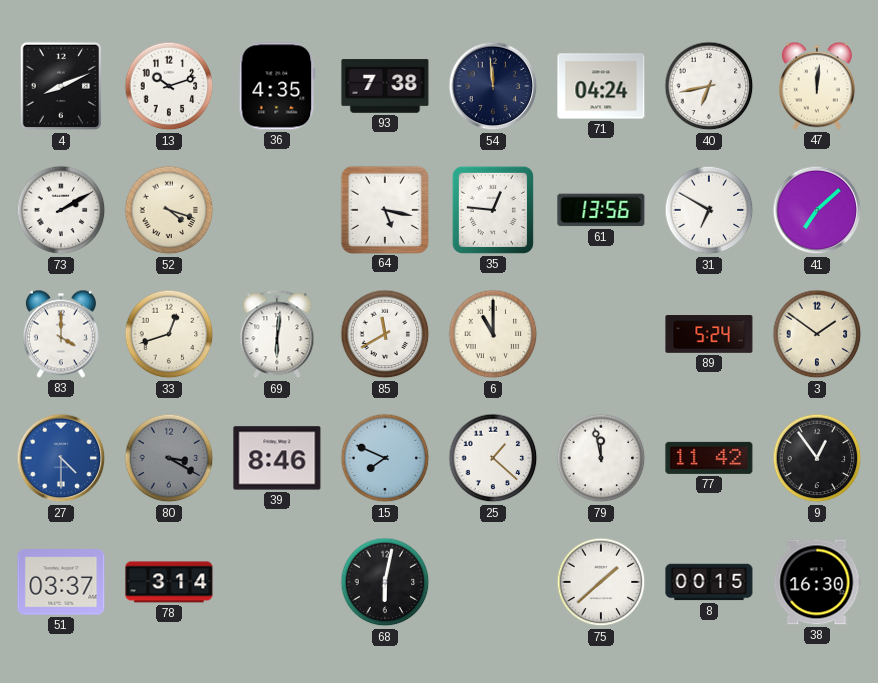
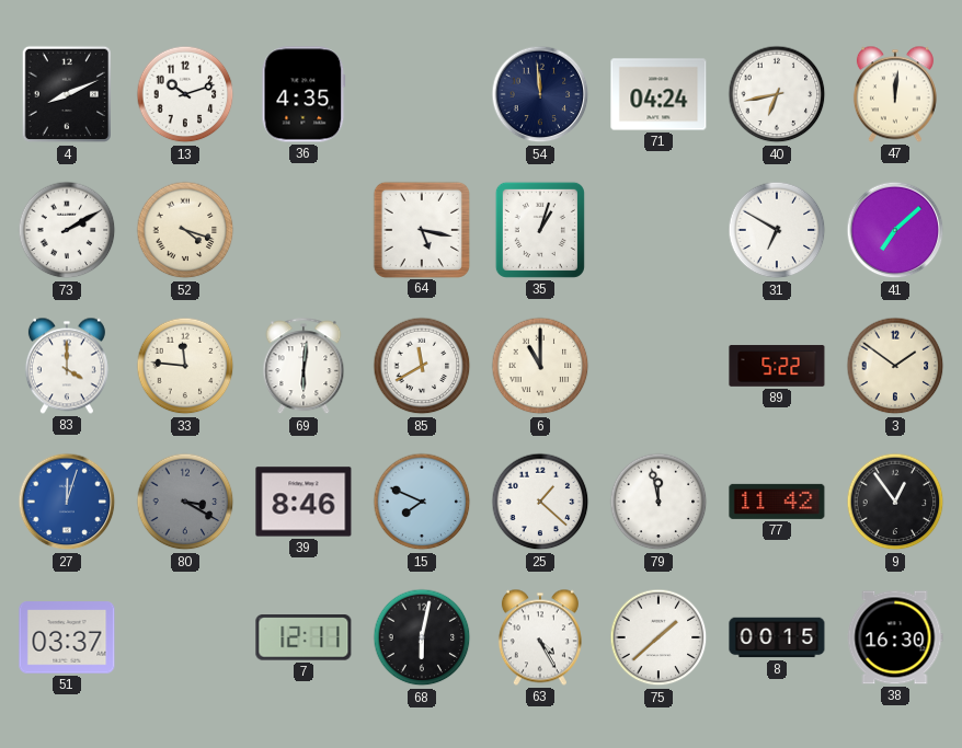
93: 7:38 -> none
35: 12:46 -> 1:03
61: 13:56 -> none
33: 12:42 -> 11:46
89: 5:24 -> 5:22
27: 4:30 -> 12:03
78: 3:14 -> none
7: none -> 12:11
63: none -> 4:25
